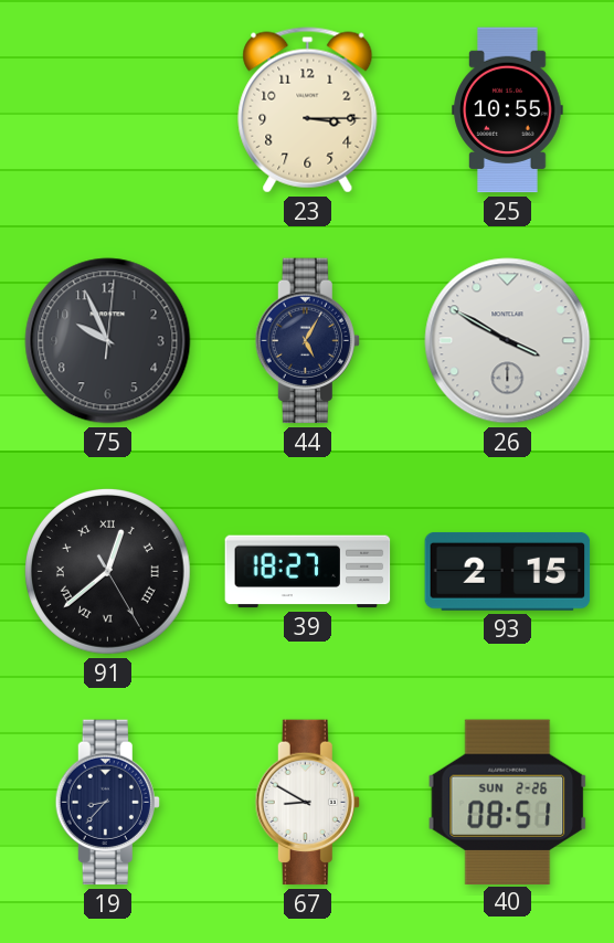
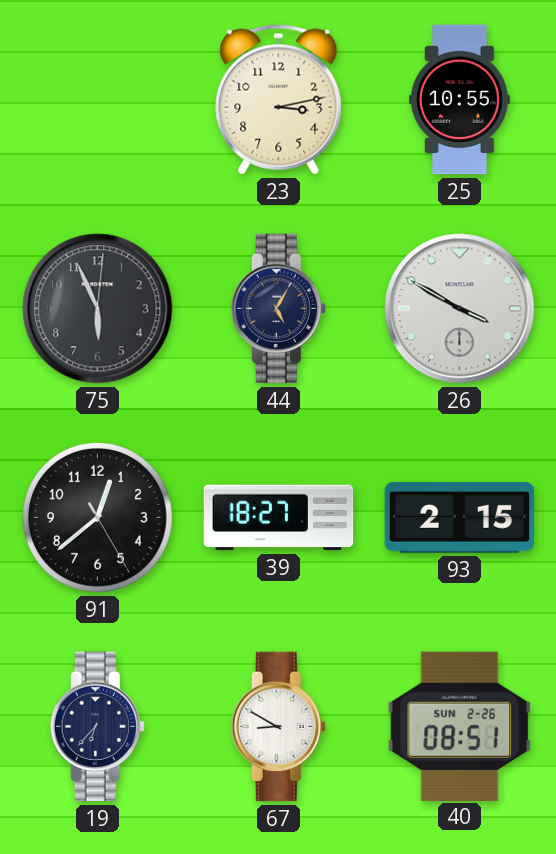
23: 3:15 -> 3:13
75: 9:56 -> 5:56
91 numerals: Roman -> Arabic
19: 8:37 -> 6:37
